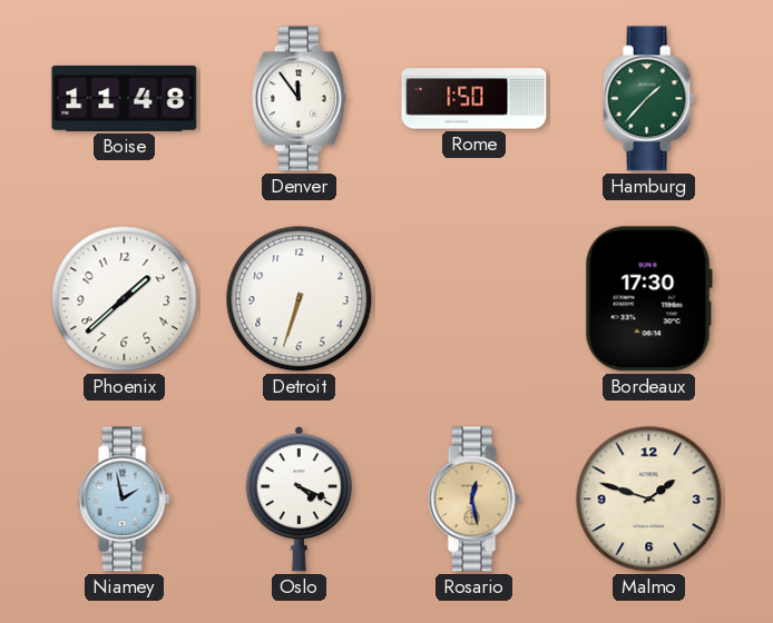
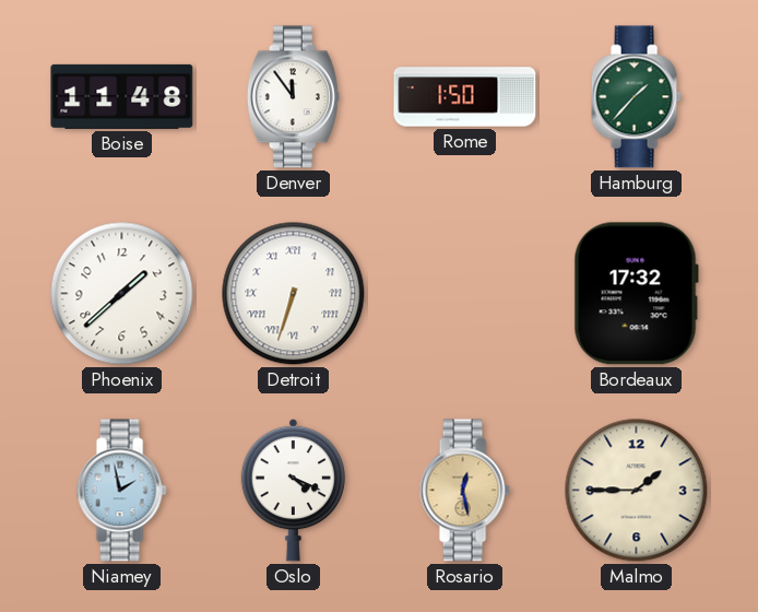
Detroit numerals: Arabic -> Roman
Bordeaux: 17:30 -> 17:32
Malmo: 1:48 -> 1:45
